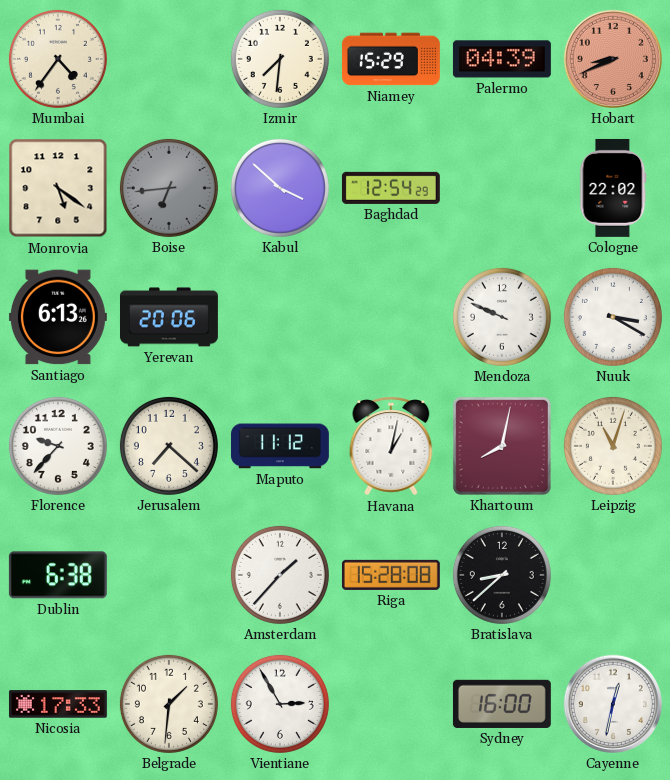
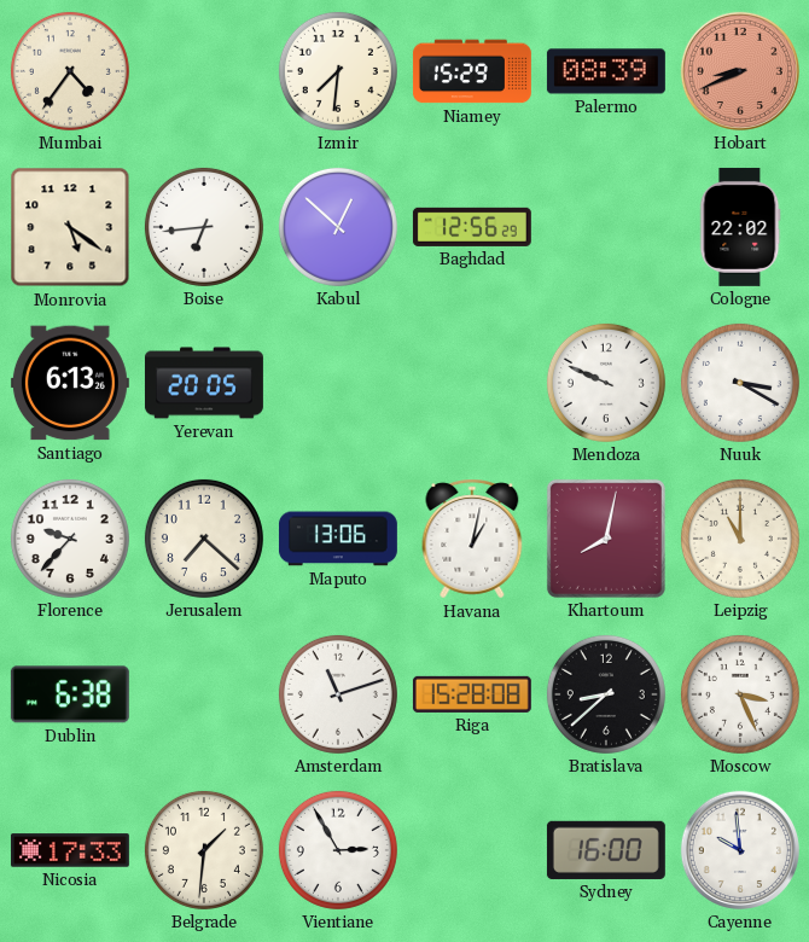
Palermo: 04:39 -> 08:39
Boise dial: grey -> white
Kabul: 3:52 -> 12:52
Baghdad: 12:54 -> 12:56
Yerevan: 20:06 -> 20:05
Maputo: 11:12 -> 13:06
Leipzig: 11:03 -> 11:00
Amsterdam: 1:37 -> 11:12
Moscow: none -> 3:26
Cayenne: 12:32 -> 9:59
